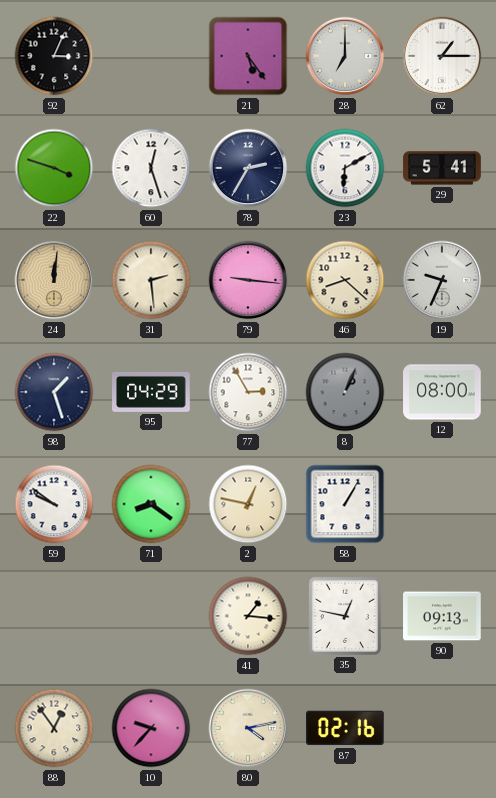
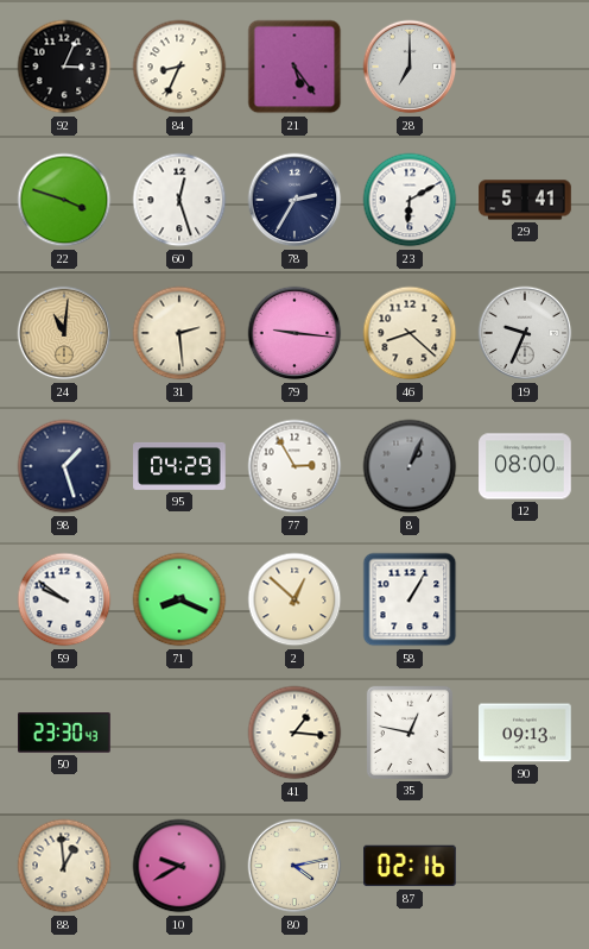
84: none -> 8:34
62: 1:15 -> none
24: 12:01 -> 11:01
71: 8:21 -> 8:19
2: 12:47 -> 12:52
50: none -> 23:30
88: 12:54 -> 12:59
10: 9:37 -> 9:40
